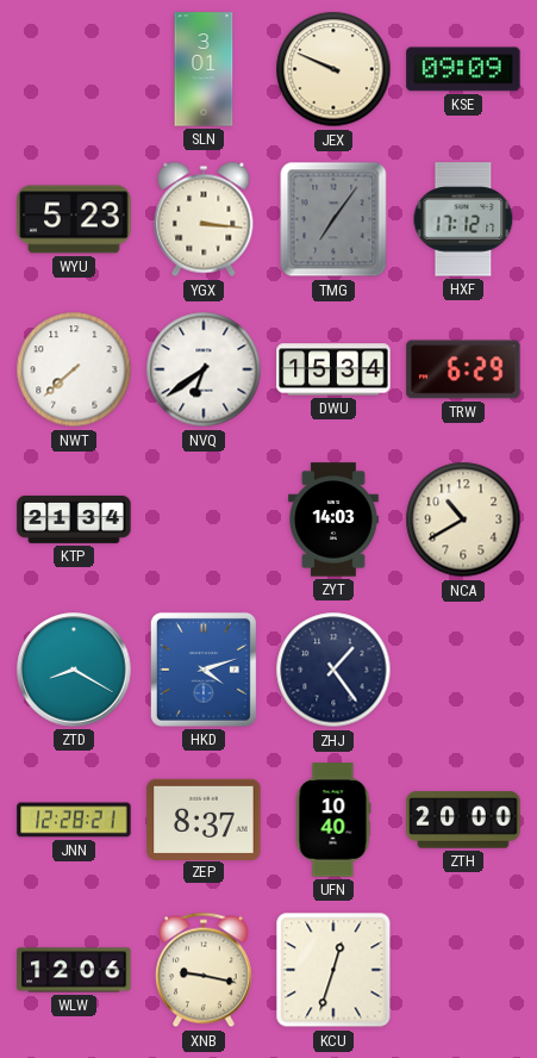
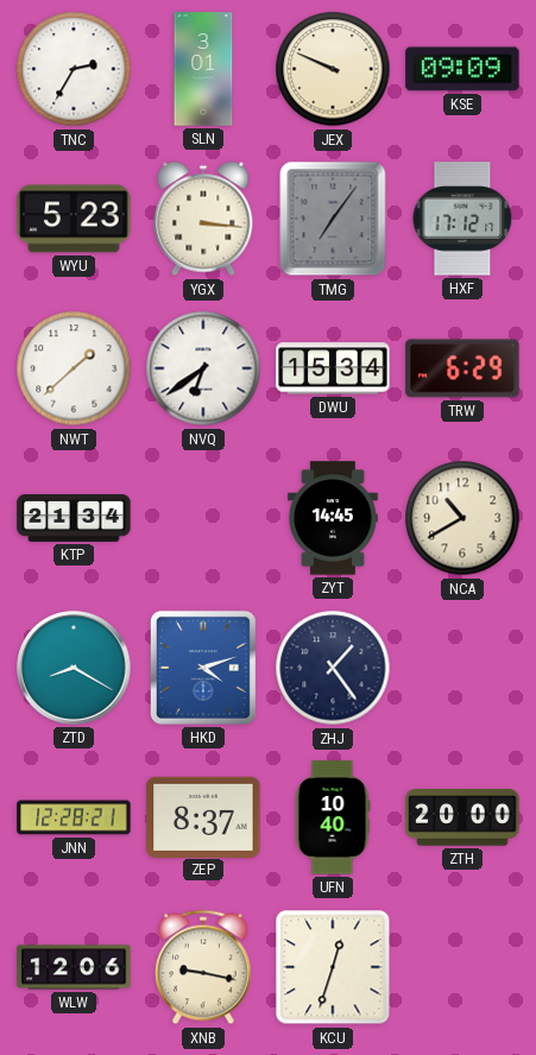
TNC: none -> 2:35
NWT: 7:38 -> 1:38
ZYT: 14:03 -> 14:45
